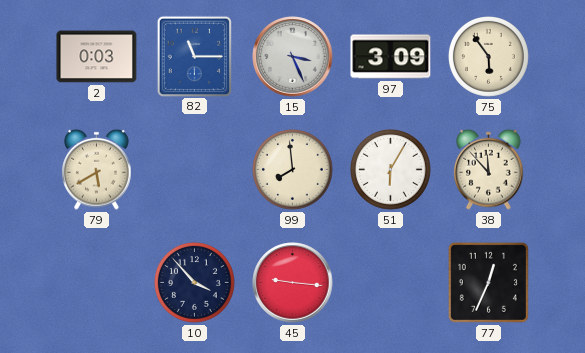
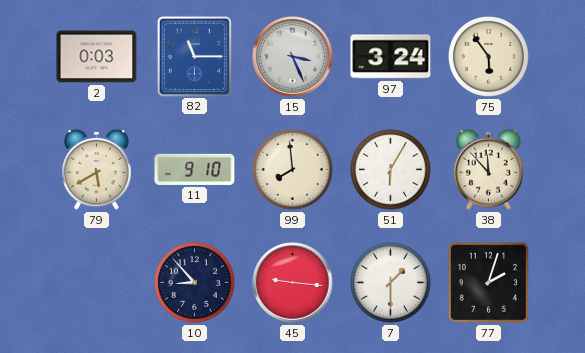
97: 3:09 -> 3:24
11: none -> 9:10
10: 3:53 -> 8:53
7: none -> 1:30
77: 12:34 -> 2:03
